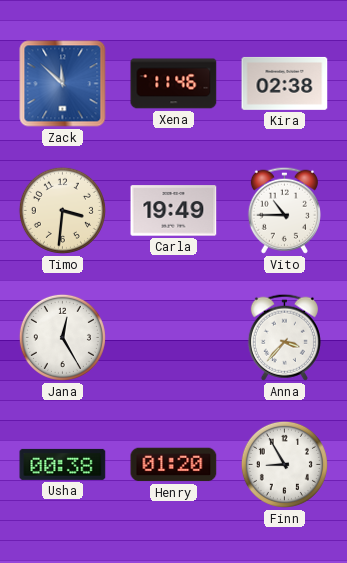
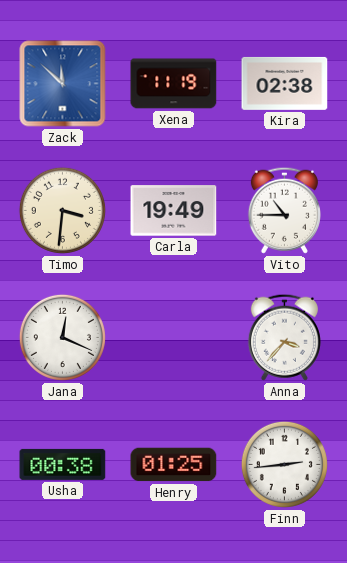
Xena: 11:46 -> 11:19
Jana: 12:25 -> 12:19
Henry: 01:20 -> 01:25
Finn: 8:55 -> 2:44
